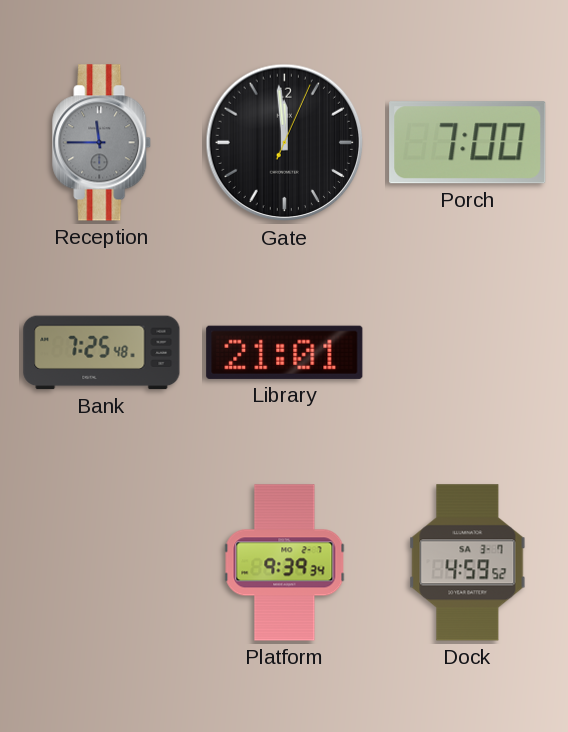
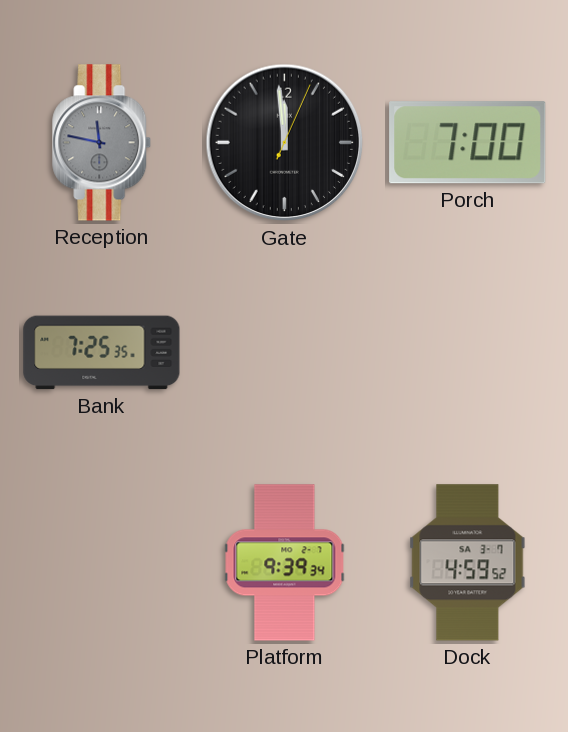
Reception: 11:45 -> 11:47
Bank: 7:25:48 -> 7:25:35
Library: 21:01 -> none
